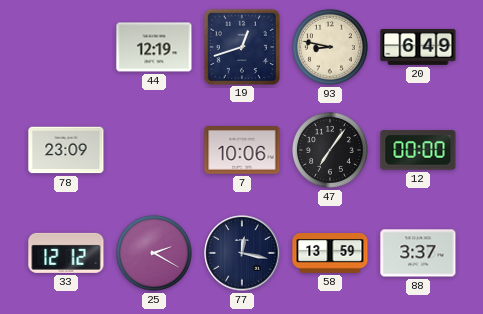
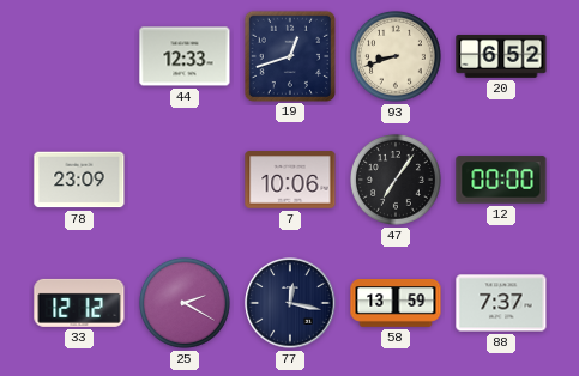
44: 12:19 -> 12:33
93: 8:47 -> 8:42
20: 6:49 -> 6:52
88: 3:37 -> 7:37
